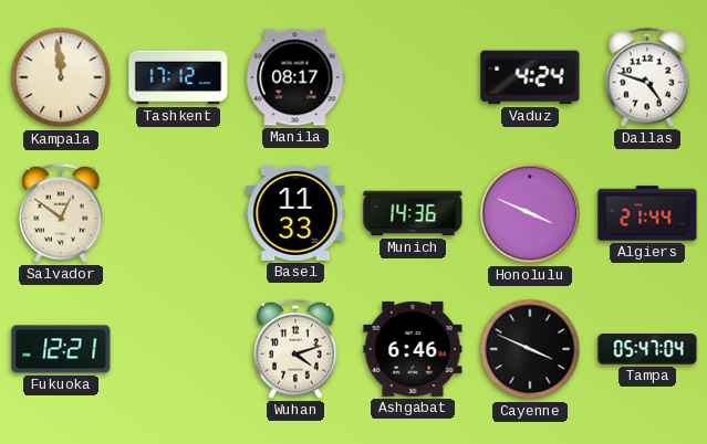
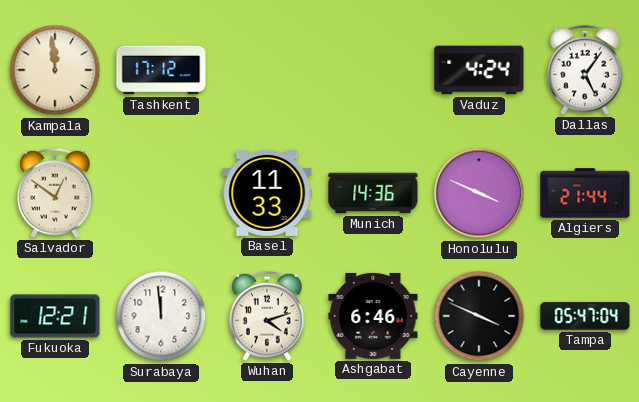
Manila: 08:17 -> none
Dallas: 4:48 -> 5:06
Surabaya: none -> 11:59
